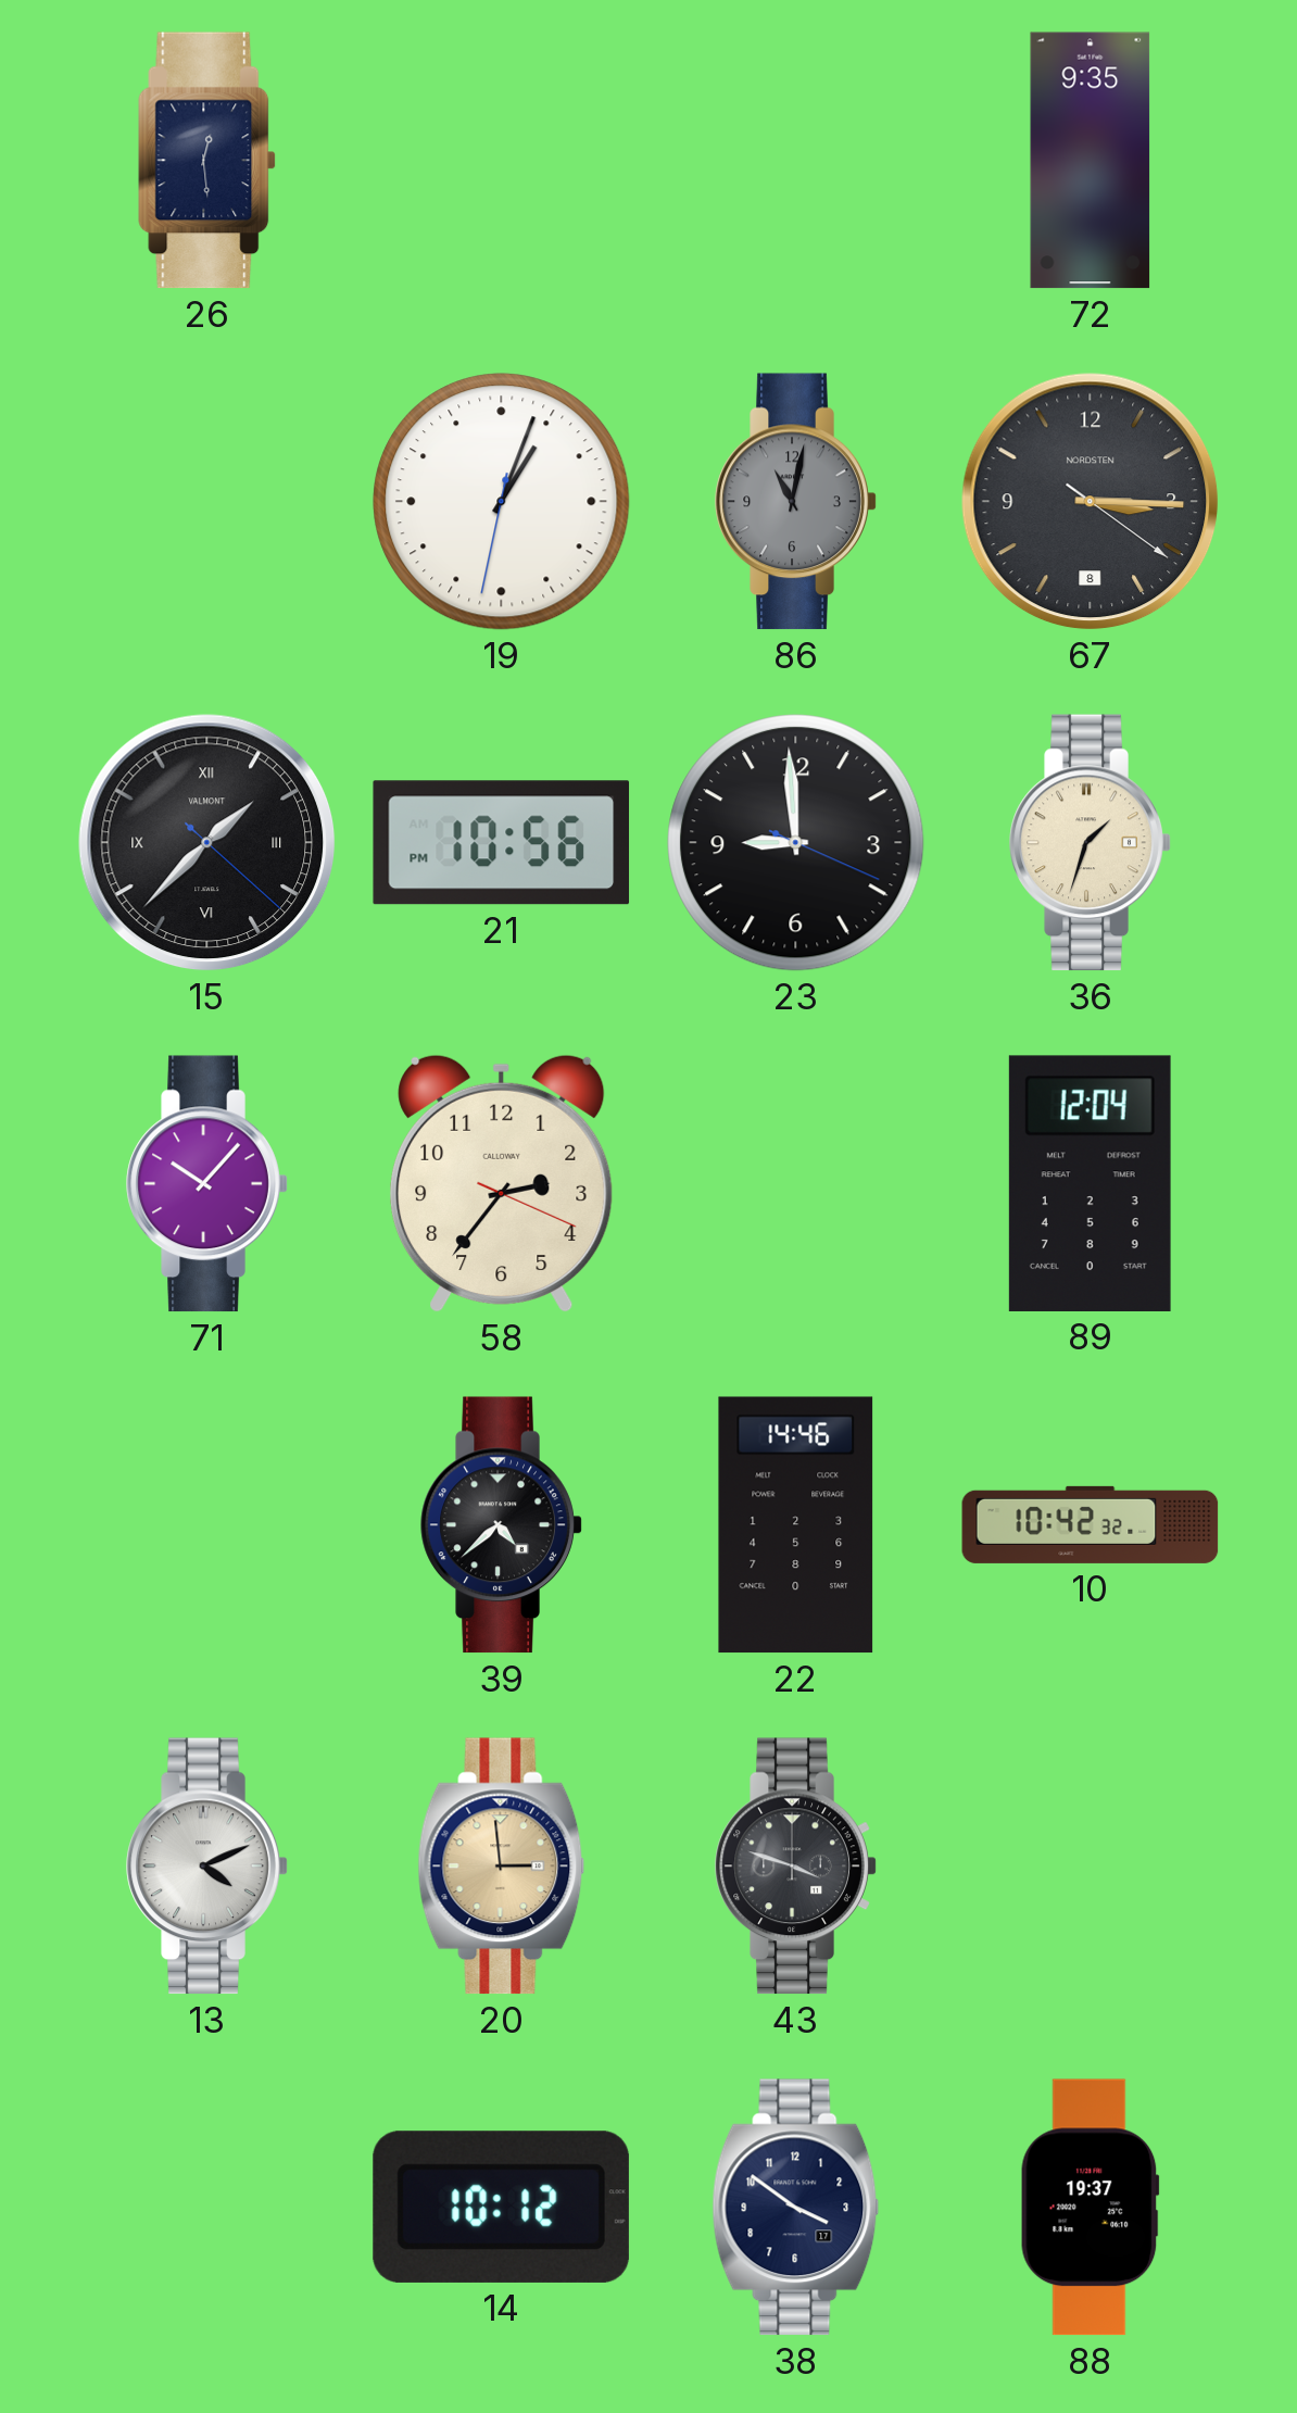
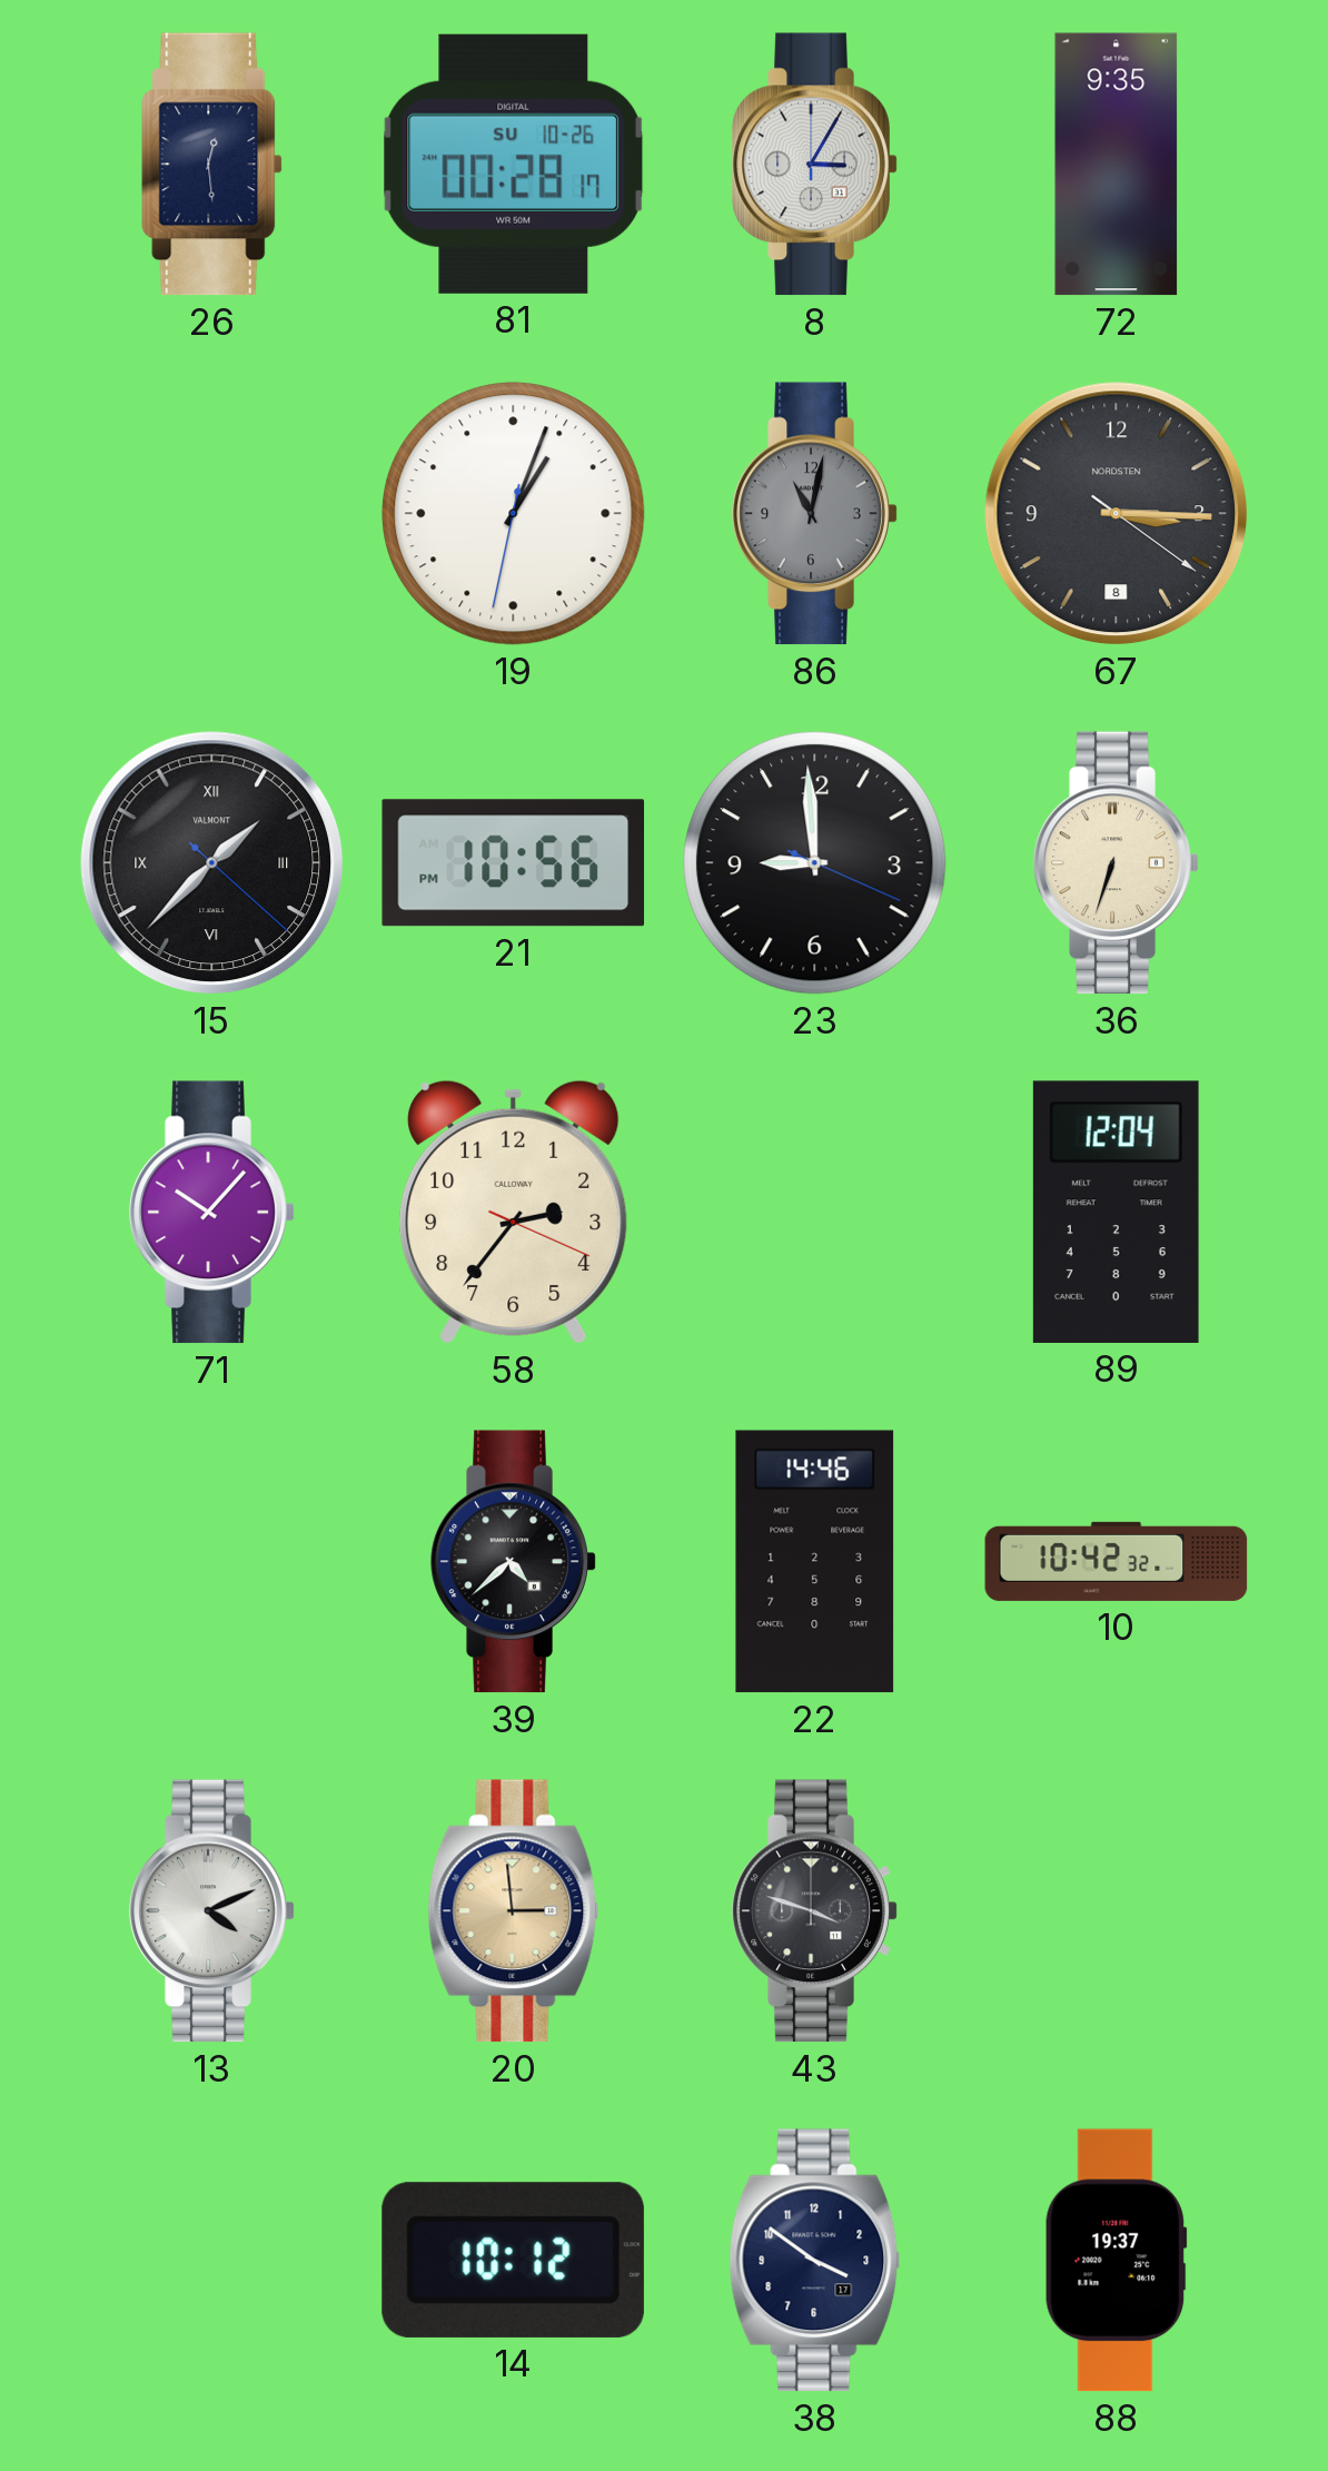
81: none -> 00:28
8: none -> 3:05
36: 1:33 -> 6:33
